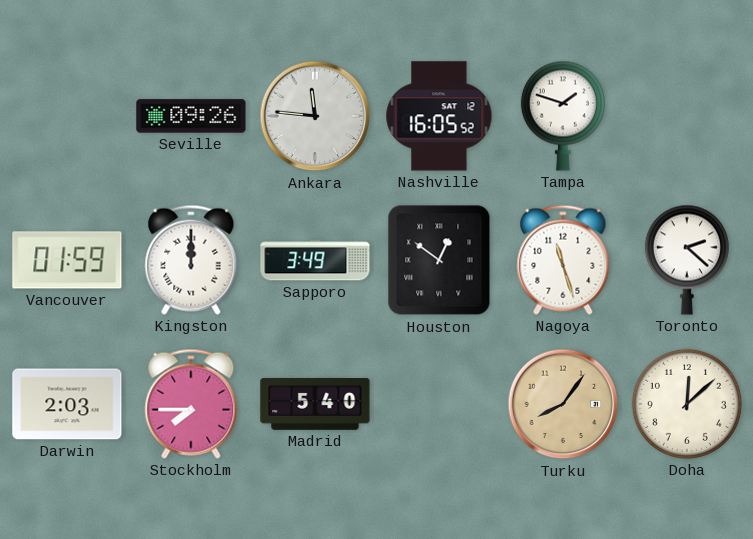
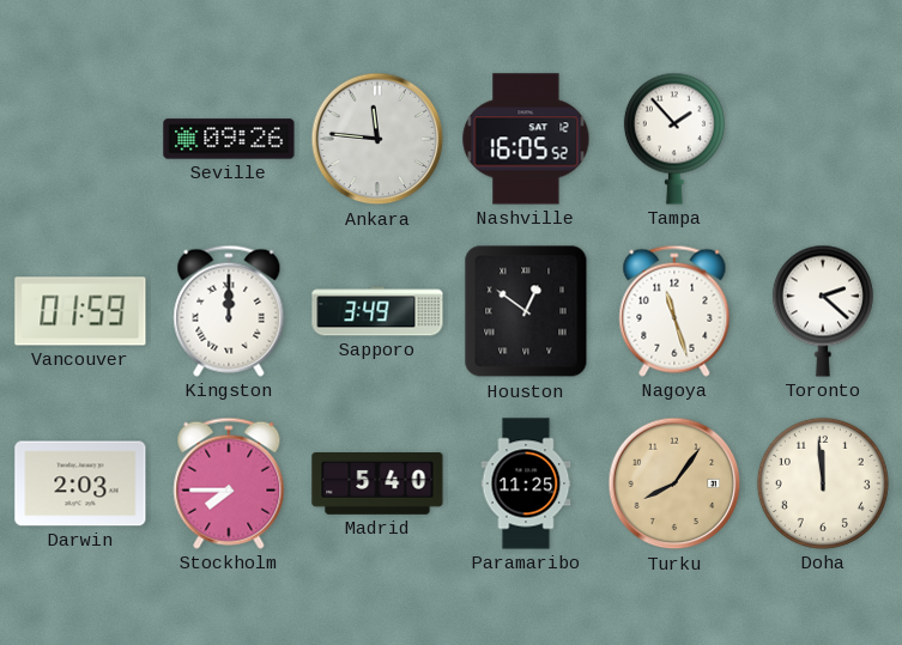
Tampa: 1:48 -> 1:53
Paramaribo: none -> 11:25
Doha: 12:08 -> 11:59
